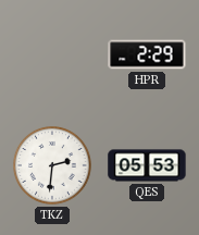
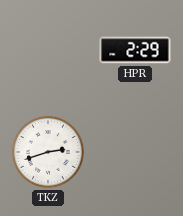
TKZ: 2:31 -> 2:42
QES: 05:53 -> none
